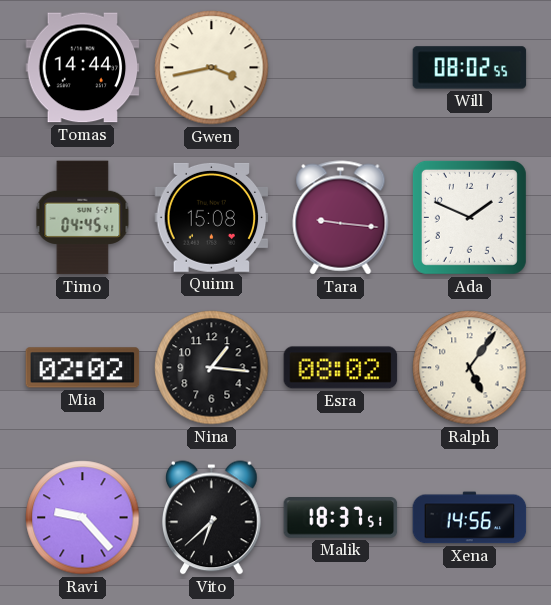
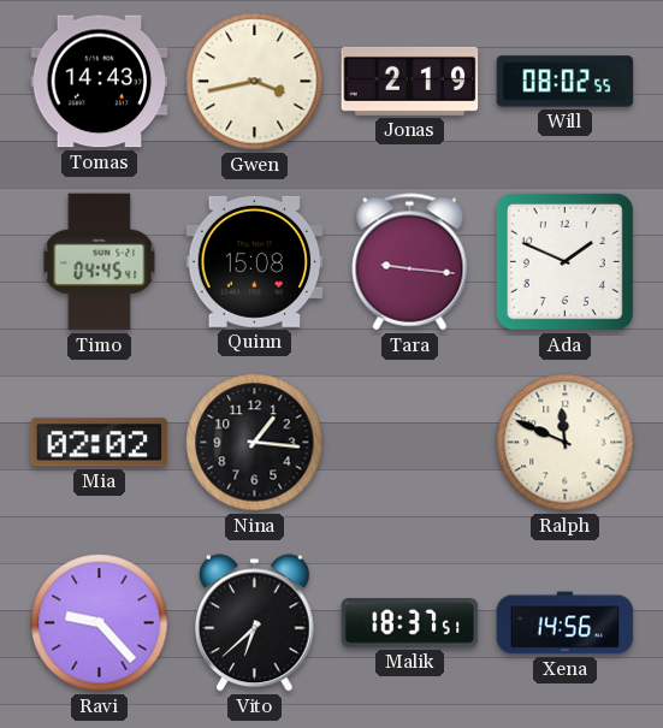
Tomas: 14:44 -> 14:43
Jonas: none -> 2:19
Esra: 08:02 -> none
Ralph: 5:06 -> 11:49
